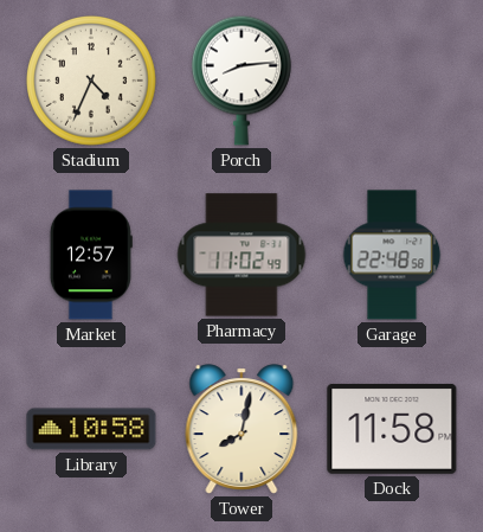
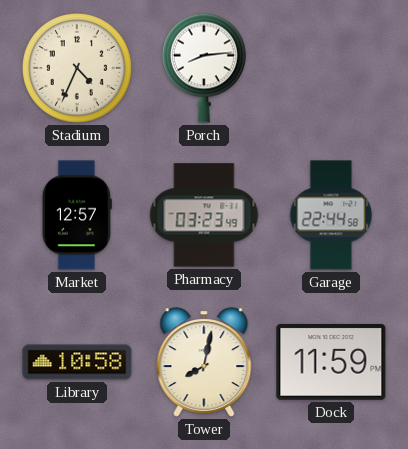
Pharmacy: 11:02 -> 03:23
Garage: 22:48 -> 22:44
Dock: 11:58 -> 11:59
